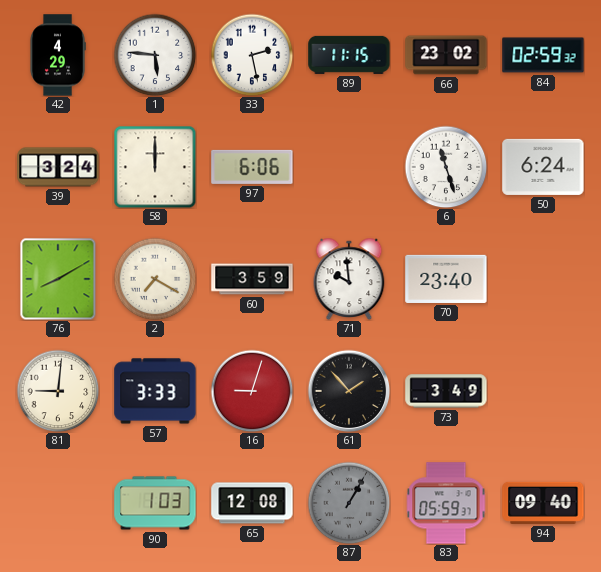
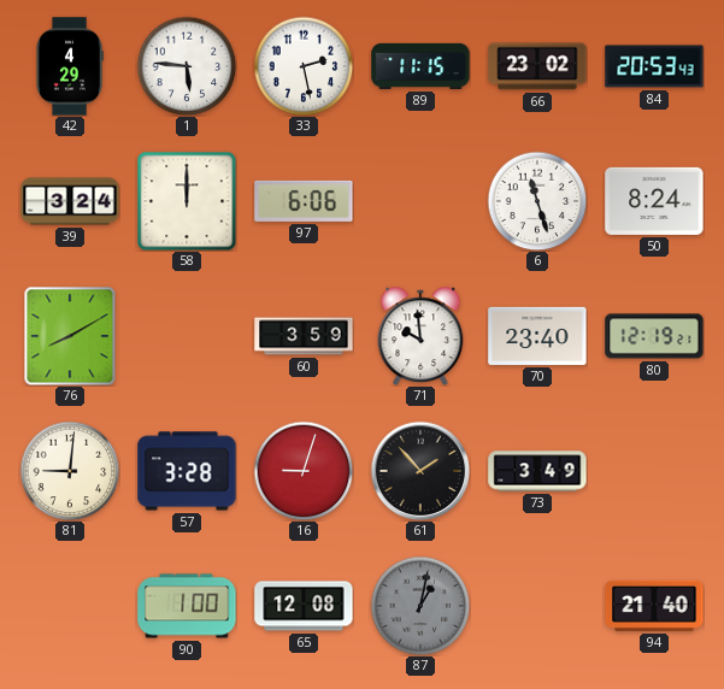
84: 02:59 -> 20:53
50: 6:24 -> 8:24
2: 7:20 -> none
80: none -> 12:19
57: 3:33 -> 3:28
90: 1:03 -> 1:00
87: 1:05 -> 1:02
83: 05:59 -> none
94: 09:40 -> 21:40
